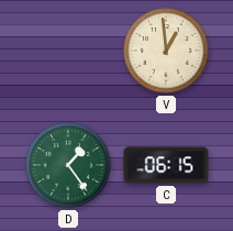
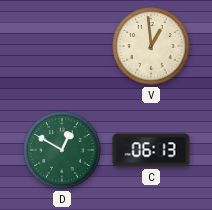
D: 1:24 -> 12:50
C: 06:15 -> 06:13
